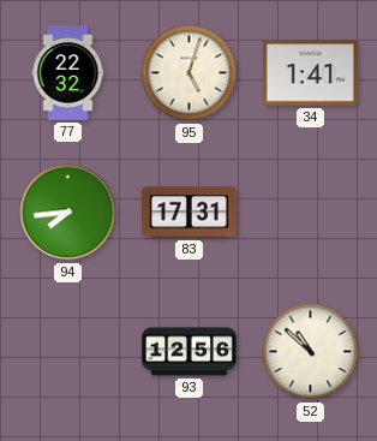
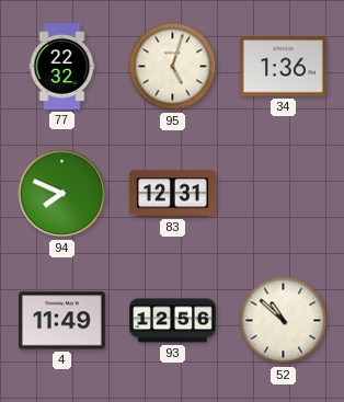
34: 1:41 -> 1:36
94: 7:44 -> 7:49
83: 17:31 -> 12:31
4: none -> 11:49
